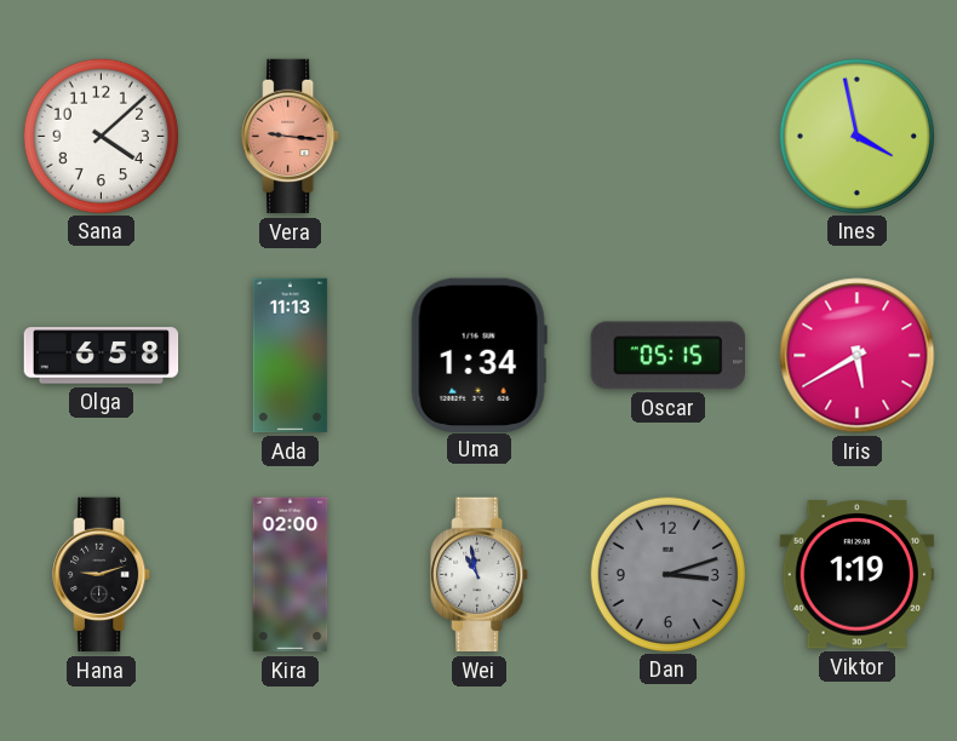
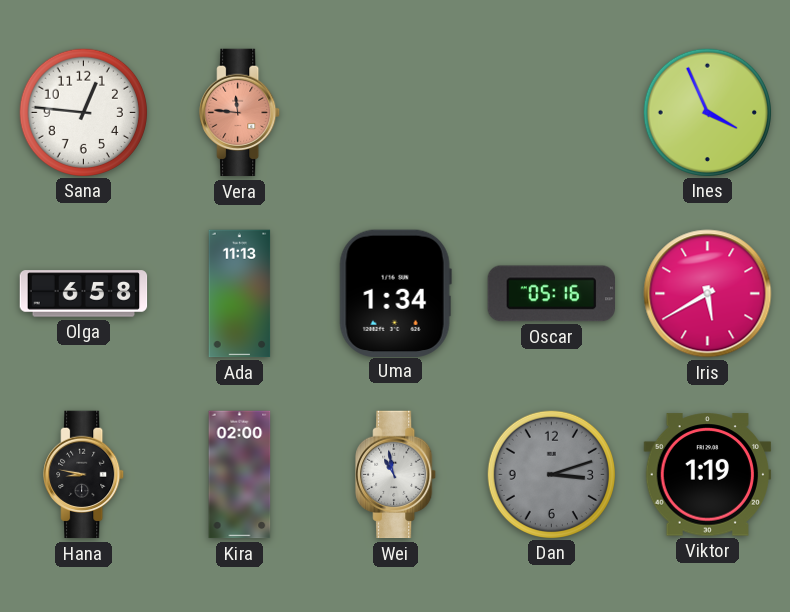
Sana: 4:08 -> 12:46
Vera: 9:16 -> 11:46
Ines: 3:58 -> 3:56
Oscar: 05:15 -> 05:16
Hana: 9:12 -> 8:47
